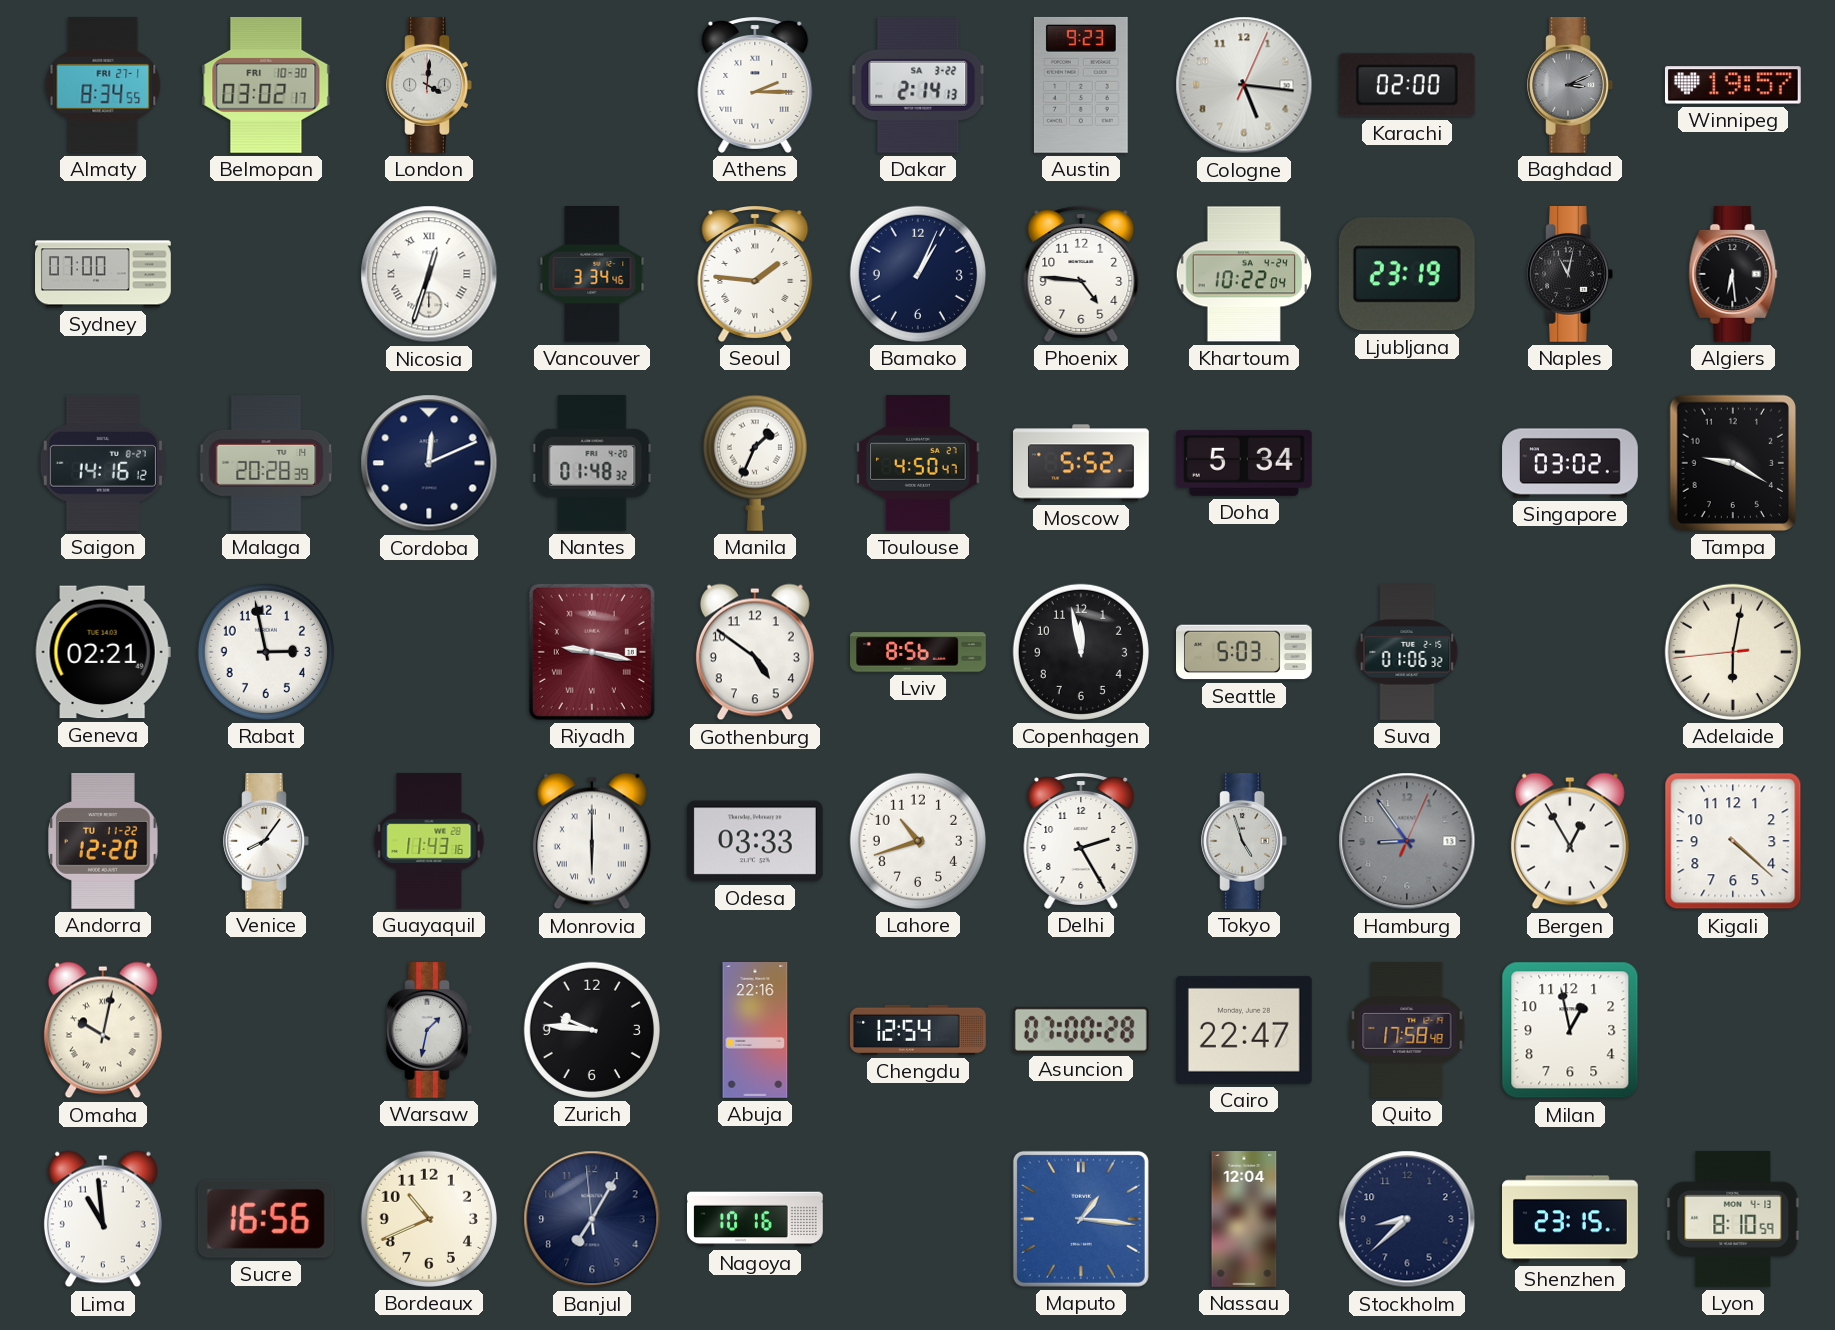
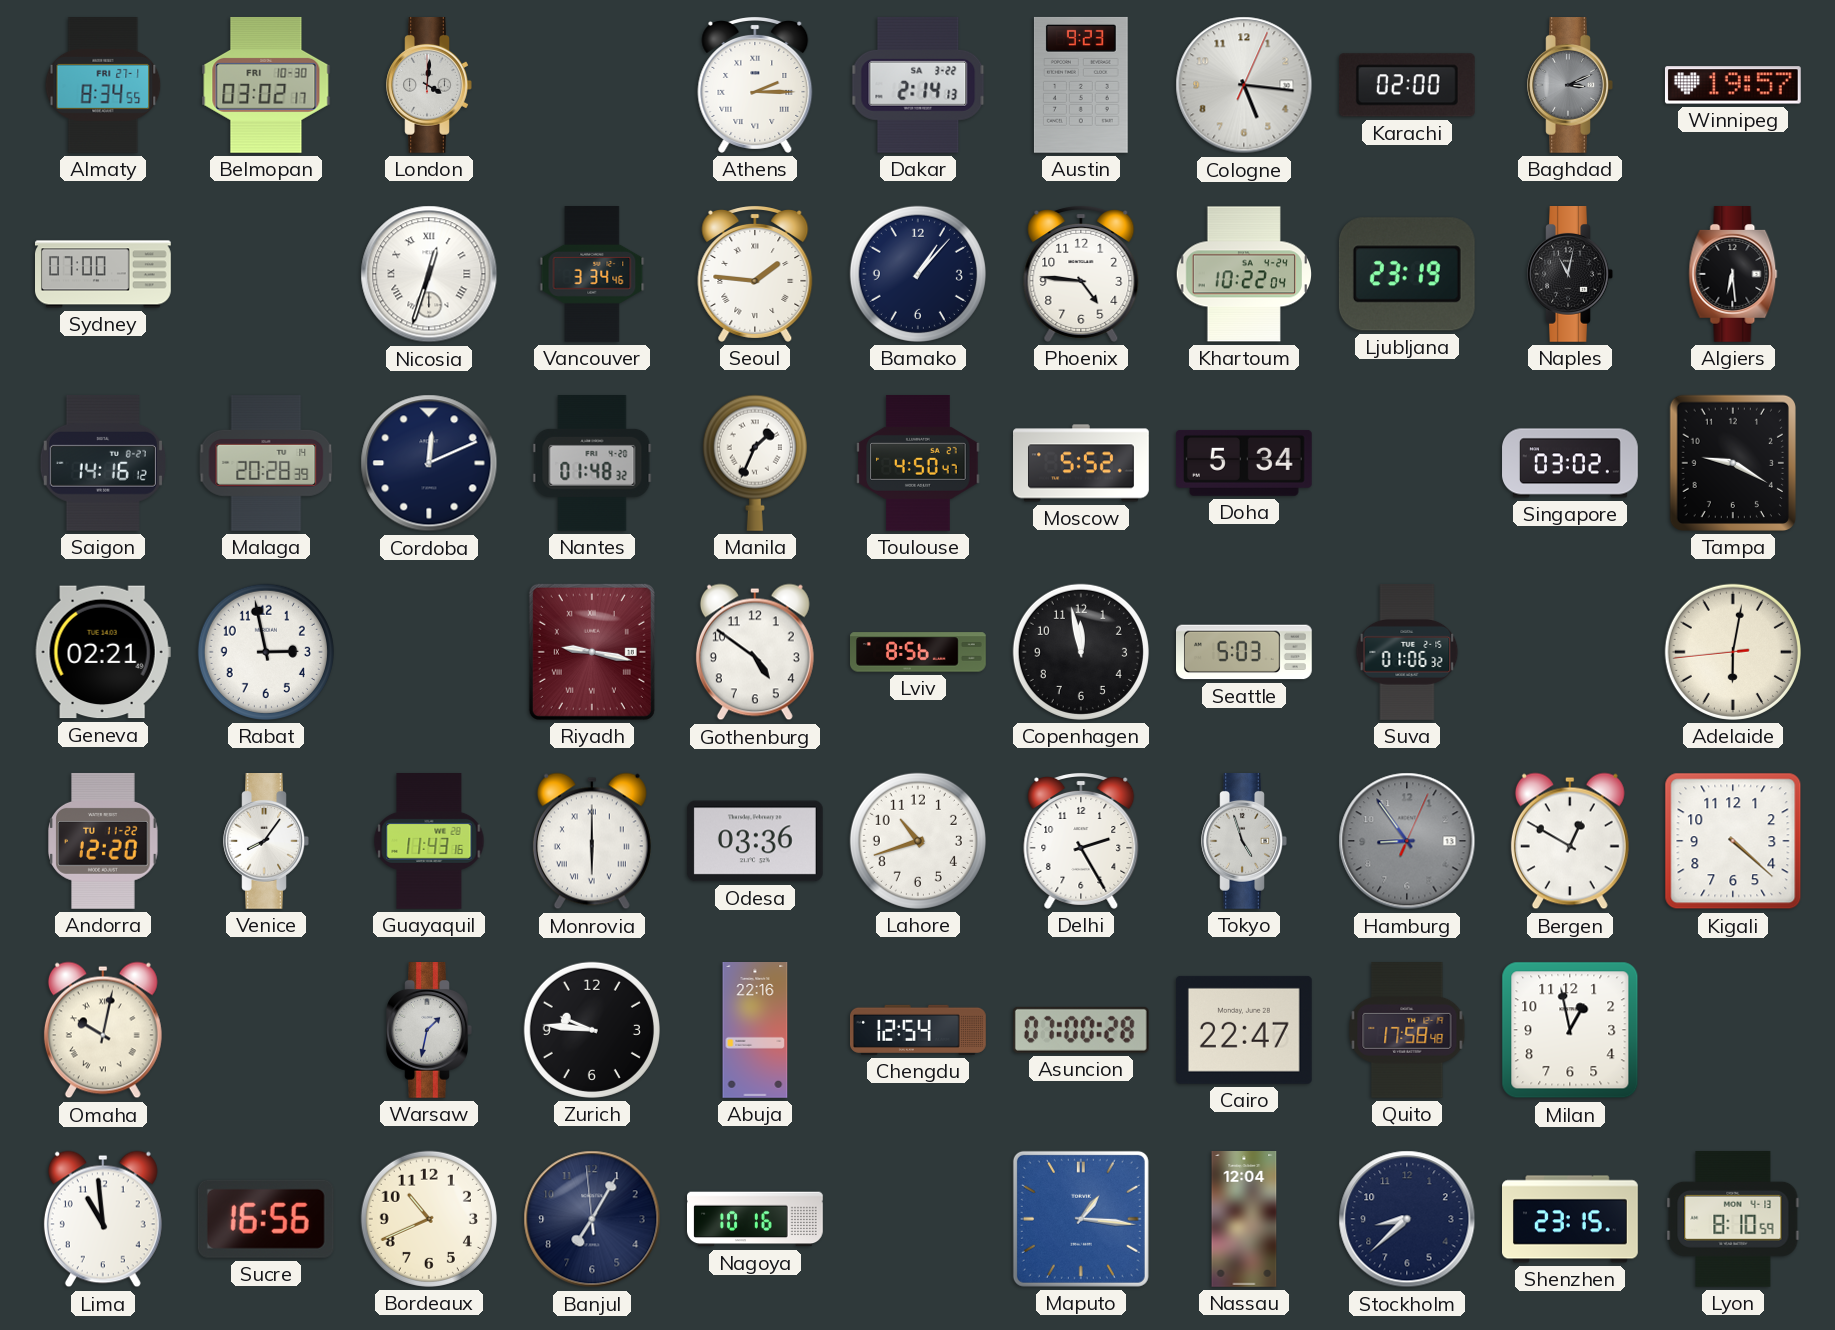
Bamako: 1:04 -> 1:07
Odesa: 03:33 -> 03:36
Bergen: 12:55 -> 12:50
